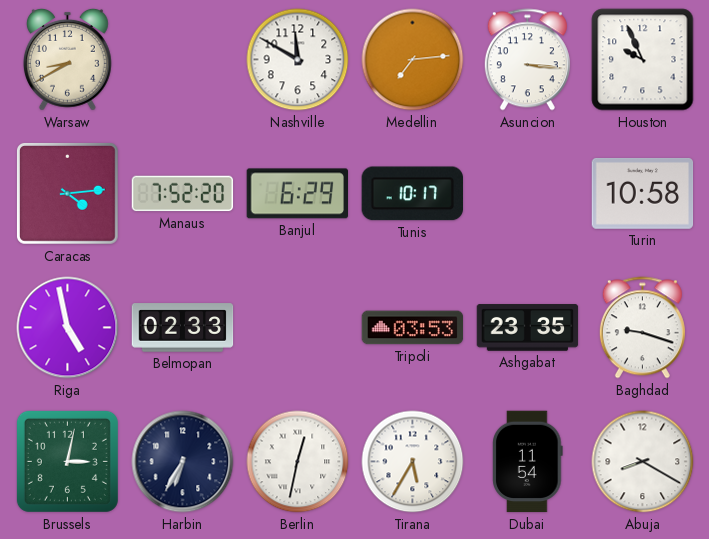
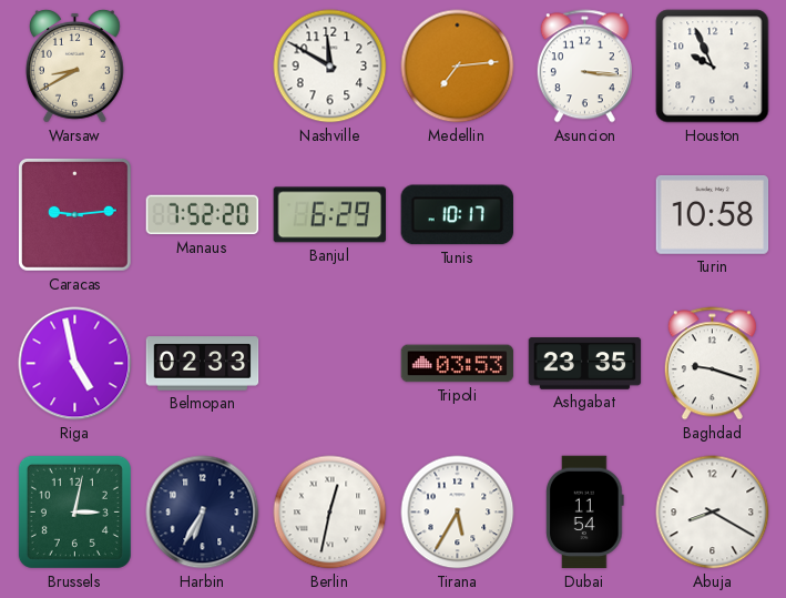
Caracas: 4:14 -> 9:14
